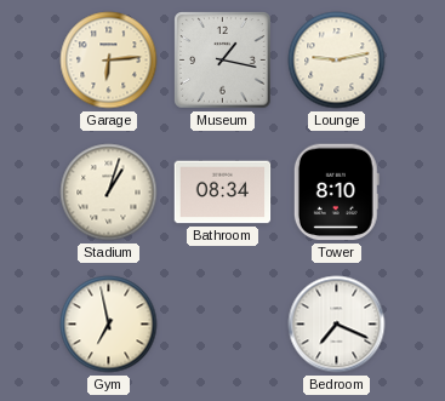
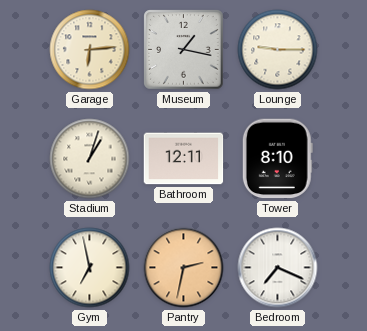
Lounge: 9:13 -> 9:15
Bathroom: 08:34 -> 12:11
Pantry: none -> 2:32
